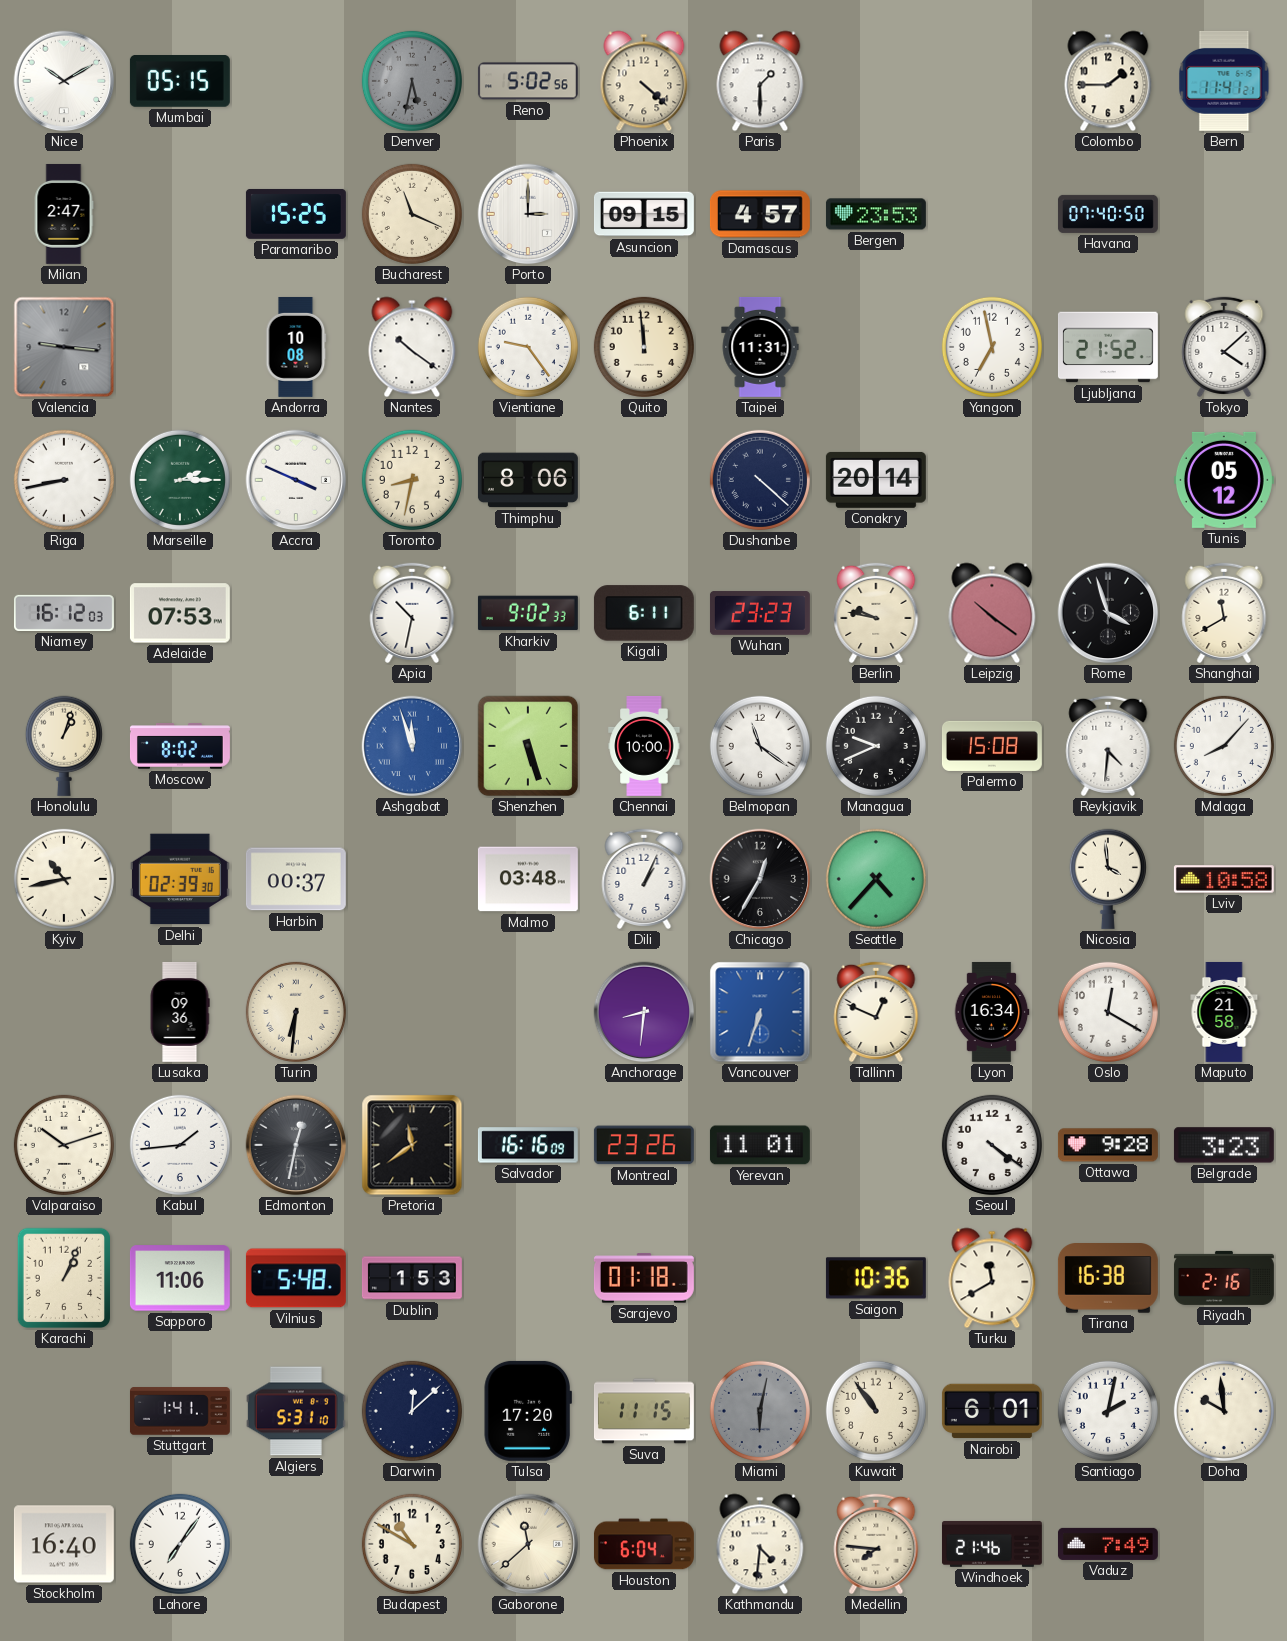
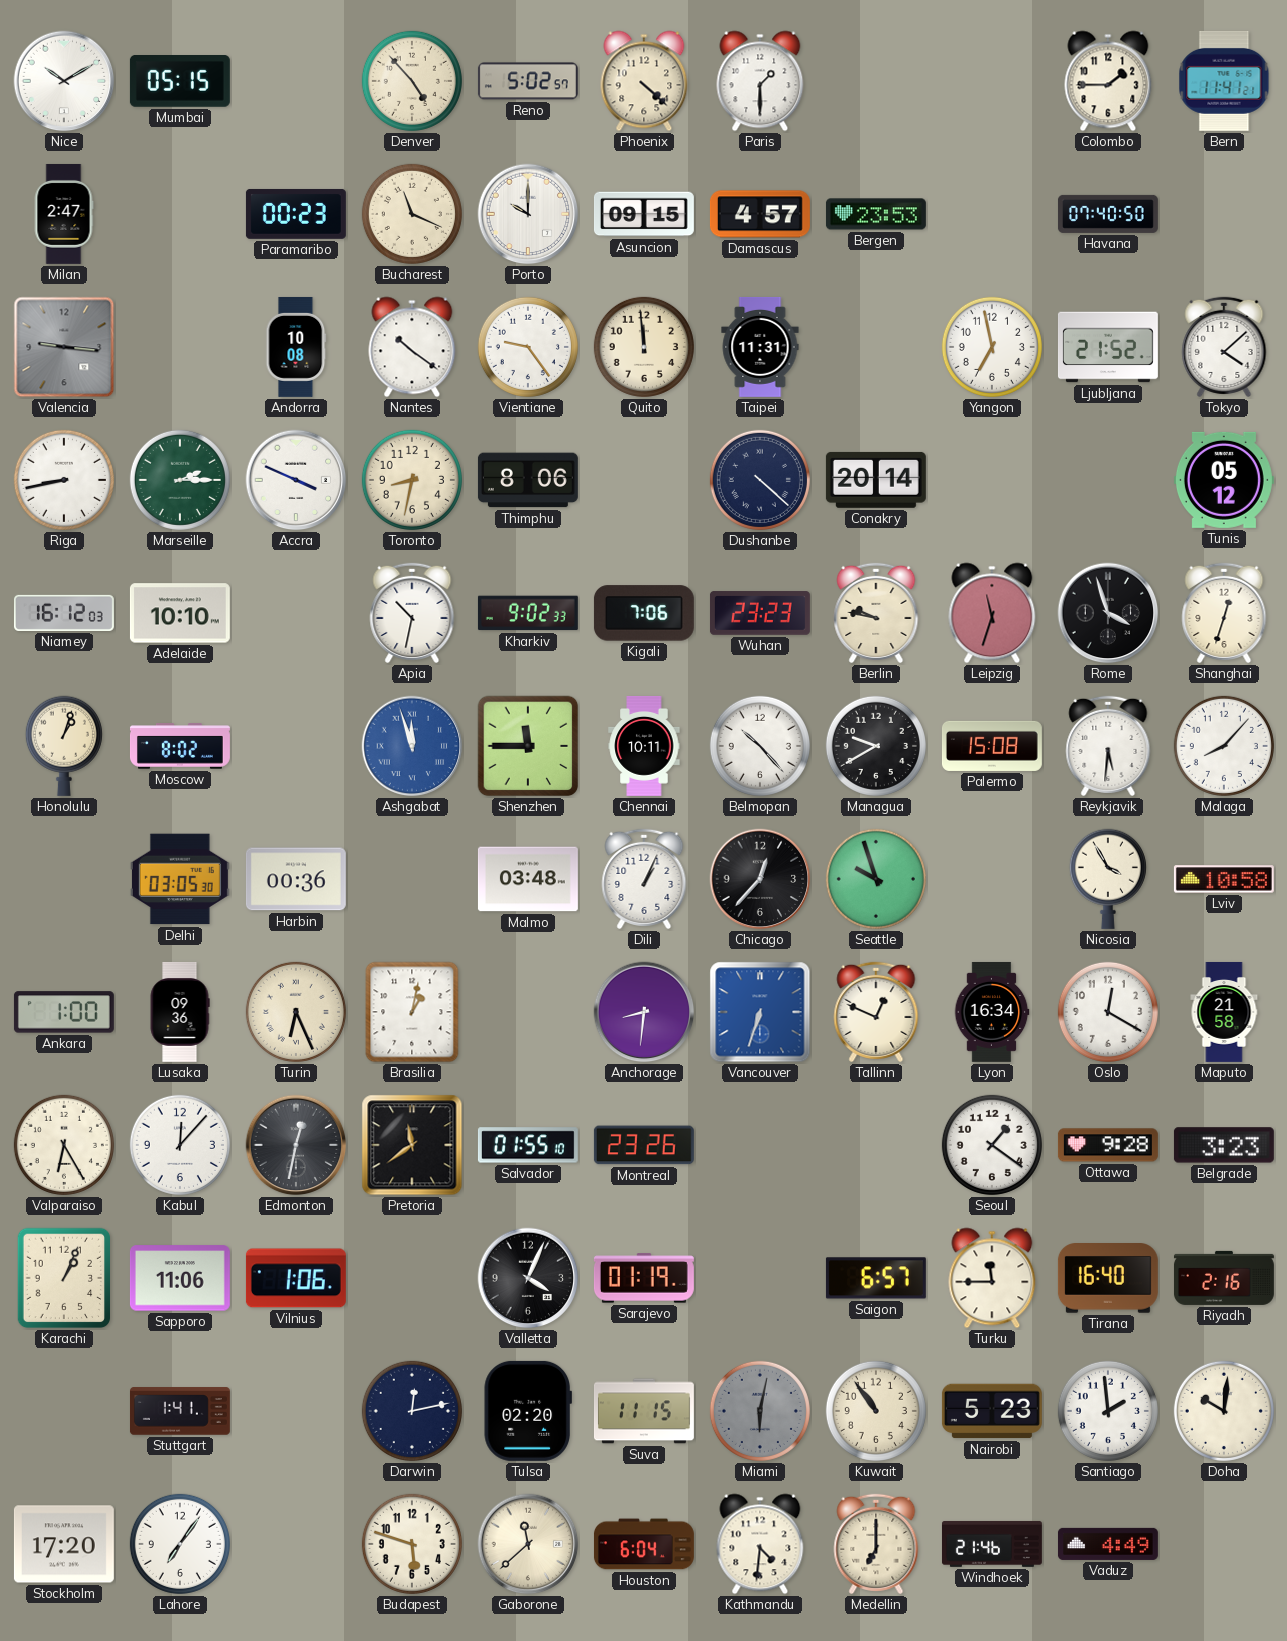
Denver: 5:32 -> 4:53
Denver dial: grey -> cream
Reno: 5:02:56 -> 5:02:57
Paramaribo: 15:25 -> 00:23
Porto: 3:00 -> 10:00
Adelaide: 07:53 -> 10:10
Kigali: 6:11 -> 7:06
Leipzig: 10:21 -> 11:33
Shanghai: 11:40 -> 12:33
Shenzhen: 5:27 -> 11:45
Chennai: 10:00 -> 10:11
Belmopan: 11:21 -> 10:23
Managua: 9:41 -> 9:40
Reykjavik: 4:31 -> 5:31
Kyiv: 10:43 -> none
Delhi: 02:39 -> 03:05
Harbin: 00:37 -> 00:36
Chicago: 12:35 -> 12:37
Seattle: 4:37 -> 9:57
Nicosia: 3:59 -> 3:55
Ankara: none -> 1:00
Turin: 6:31 -> 6:26
Brasilia: none -> 1:02
Valparaiso: 10:12 -> 6:25
Kabul: 1:44 -> 12:07
Salvador: 16:16 -> 01:55
Yerevan: 11:01 -> none
Seoul: 4:21 -> 1:21
Vilnius: 5:48 -> 1:06
Dublin: 1:53 -> none
Valletta: none -> 4:04
Sarajevo: 01:18 -> 01:19
Saigon: 10:36 -> 6:57
Turku: 11:40 -> 11:45
Tirana: 16:38 -> 16:40
Algiers: 5:31 -> none
Darwin: 12:08 -> 12:13
Tulsa: 17:20 -> 02:20
Nairobi: 6:01 -> 5:23
Santiago: 2:02 -> 1:59
Doha: 9:59 -> 10:01
Stockholm: 16:40 -> 17:20
Budapest: 10:50 -> 5:48
Medellin: 7:46 -> 7:00
Vaduz: 7:49 -> 4:49
